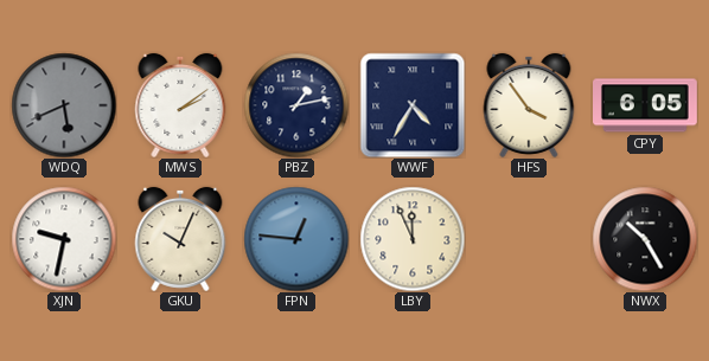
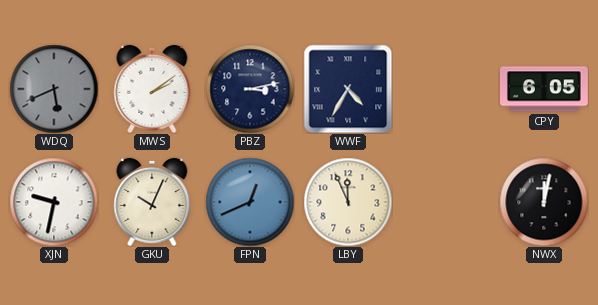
PBZ: 1:13 -> 3:13
HFS: 3:54 -> none
FPN: 12:46 -> 12:41
NWX: 10:25 -> 12:02
